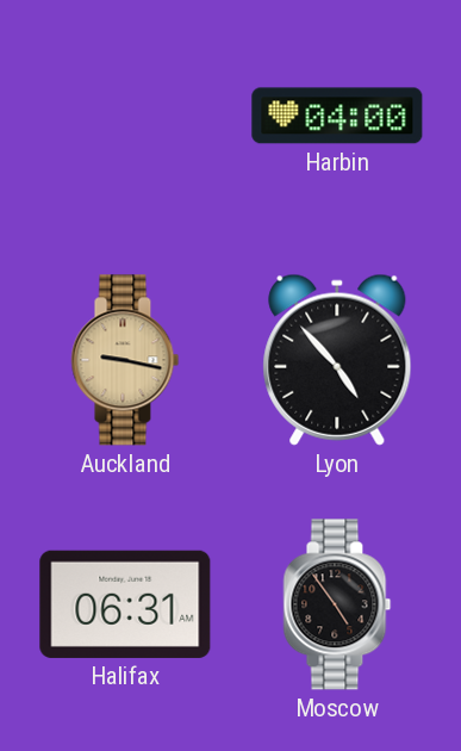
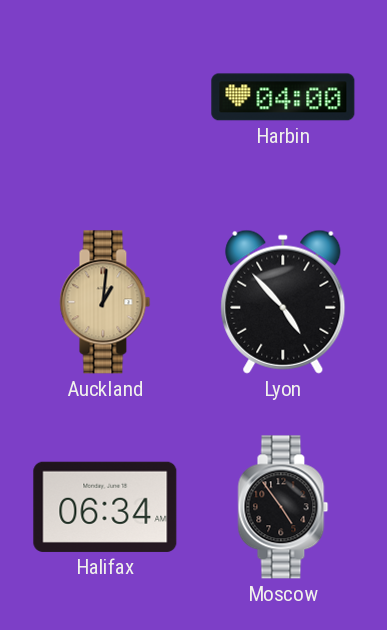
Auckland: 9:17 -> 1:01
Halifax: 06:31 -> 06:34
